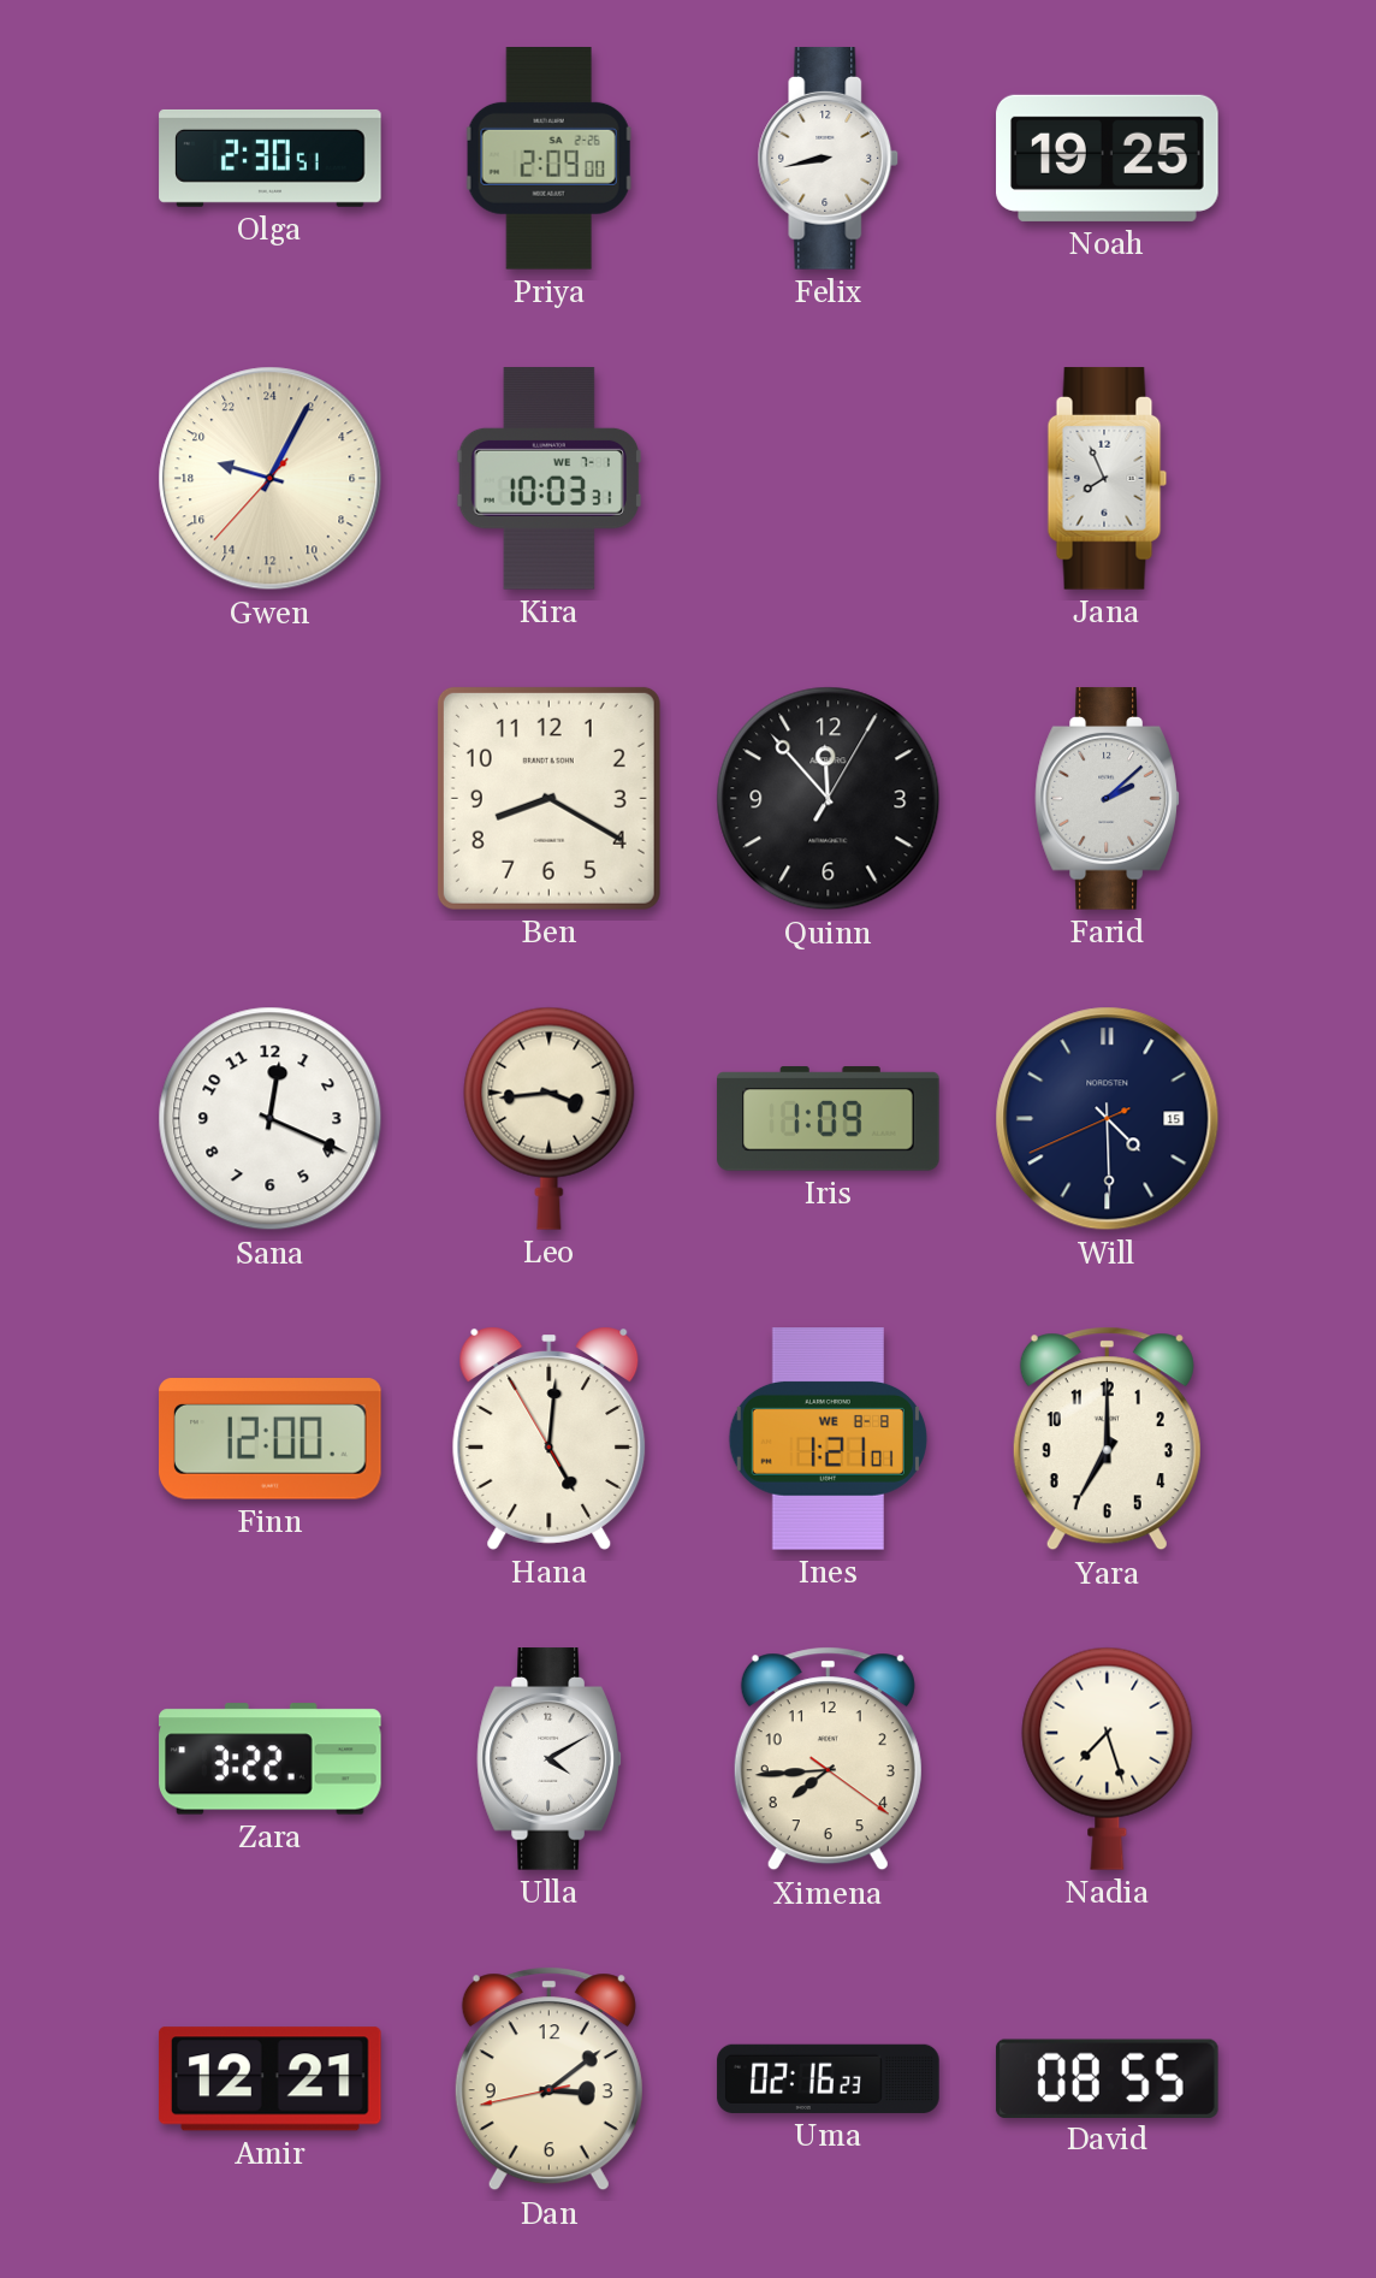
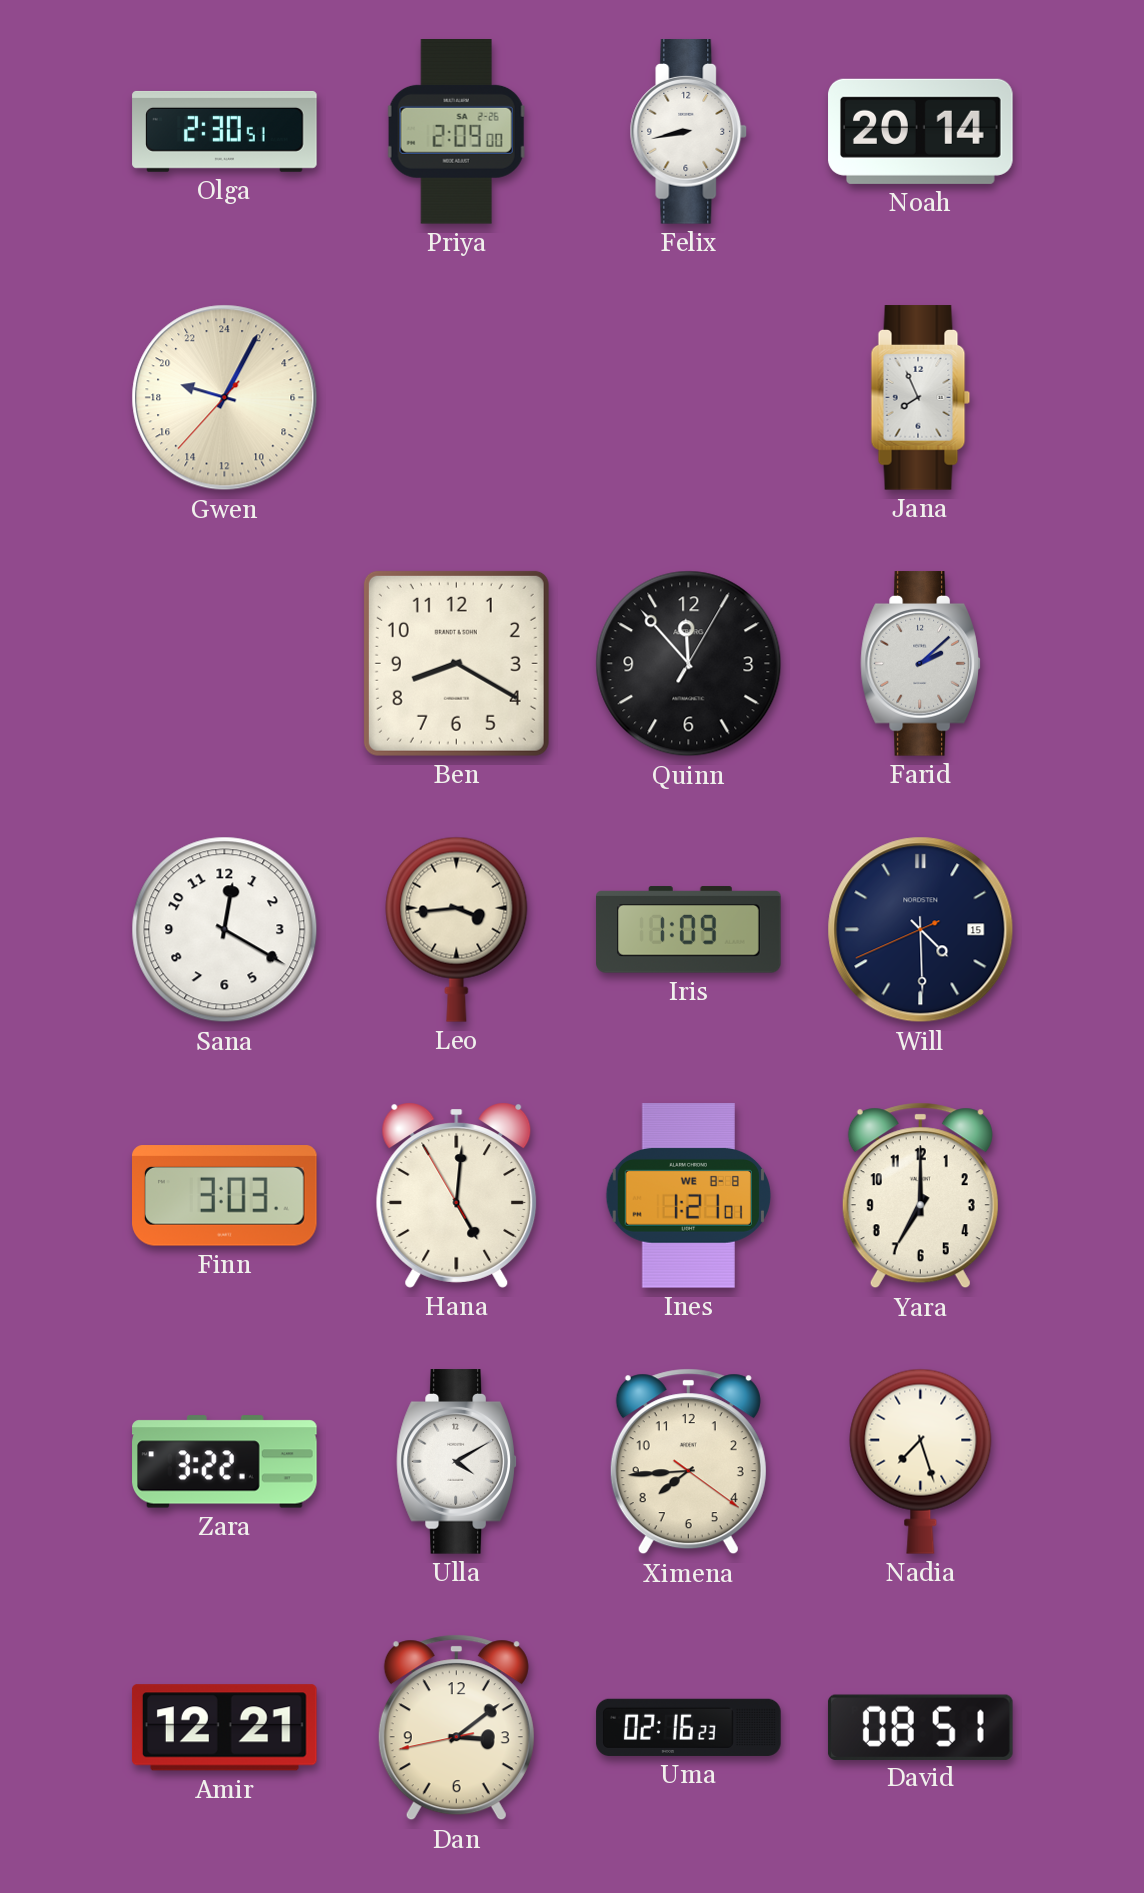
Noah: 19:25 -> 20:14
Kira: 10:03 -> none
Sana: 12:19 -> 12:20
Finn: 12:00 -> 3:03
David: 08:55 -> 08:51
